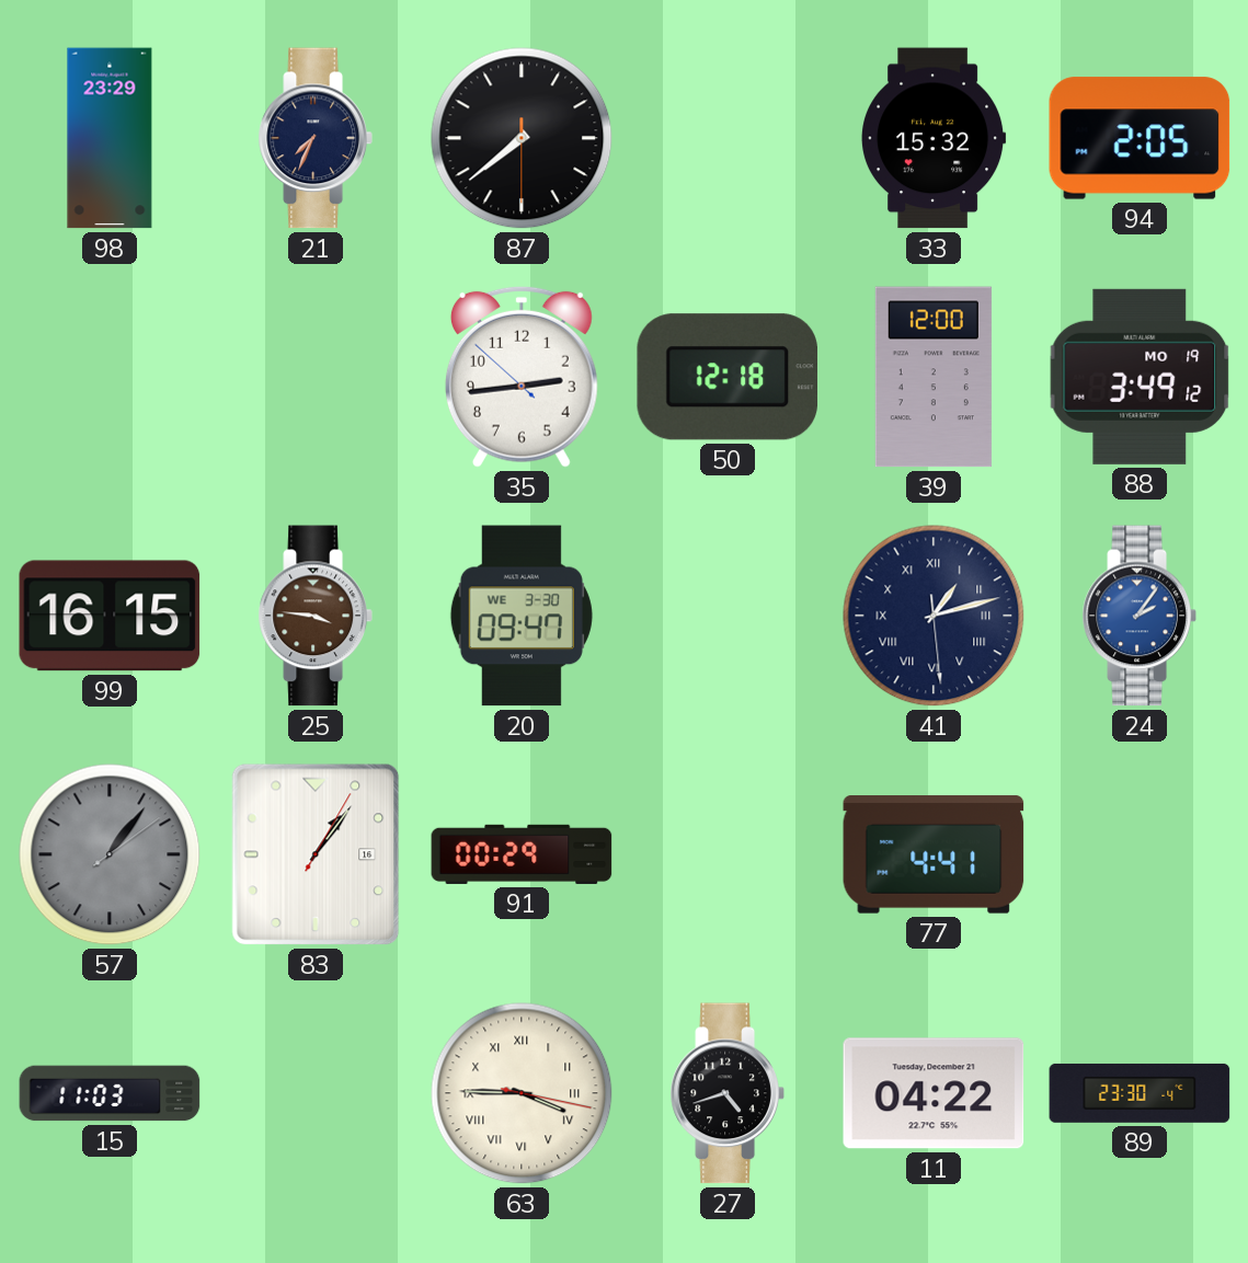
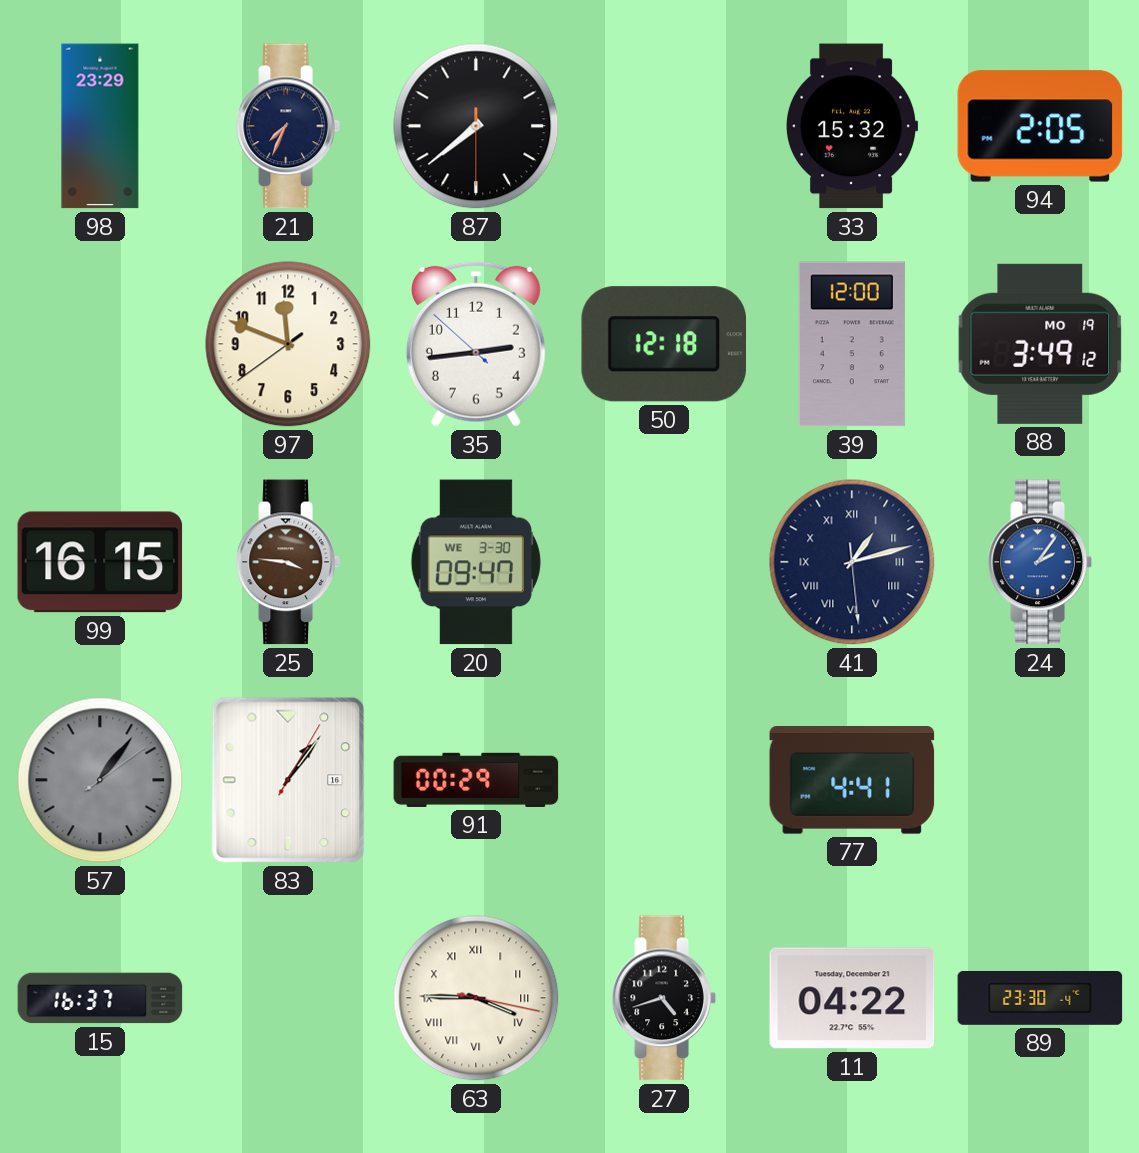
97: none -> 11:48
15: 11:03 -> 16:37
